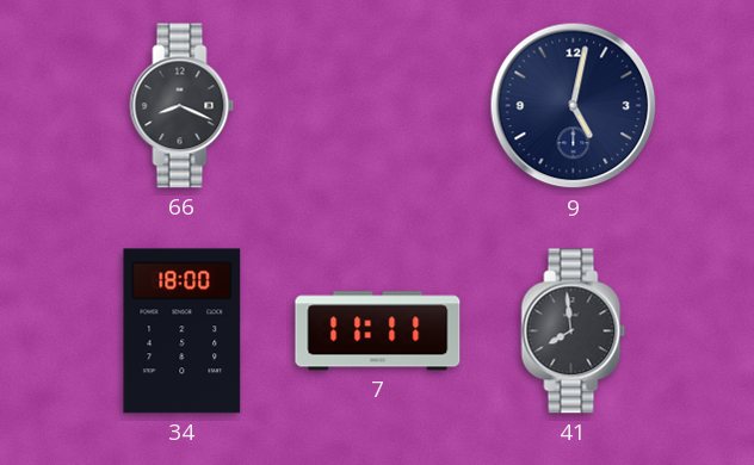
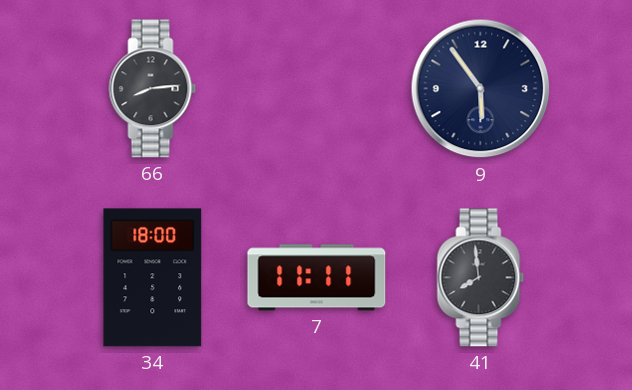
66: 8:19 -> 8:14
9: 5:02 -> 5:54
